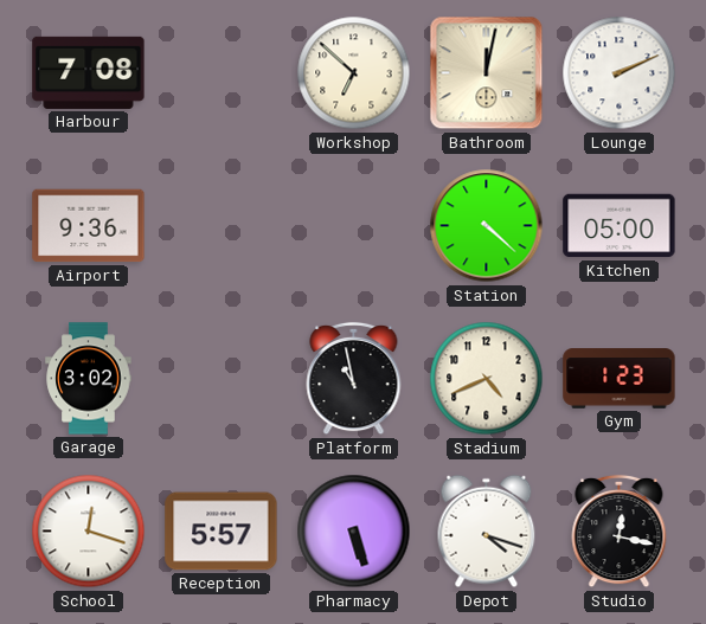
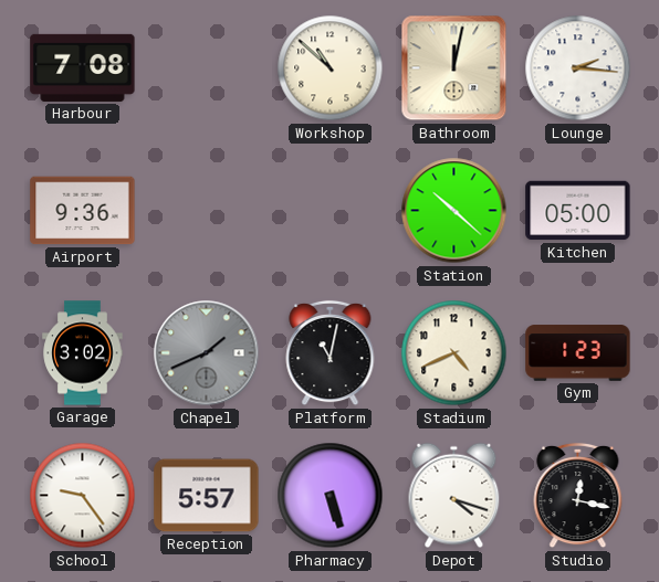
Workshop: 6:52 -> 10:52
Lounge: 2:11 -> 2:16
Station: 4:22 -> 10:22
Chapel: none -> 1:41
Platform: 10:58 -> 11:02
School: 12:18 -> 9:24
